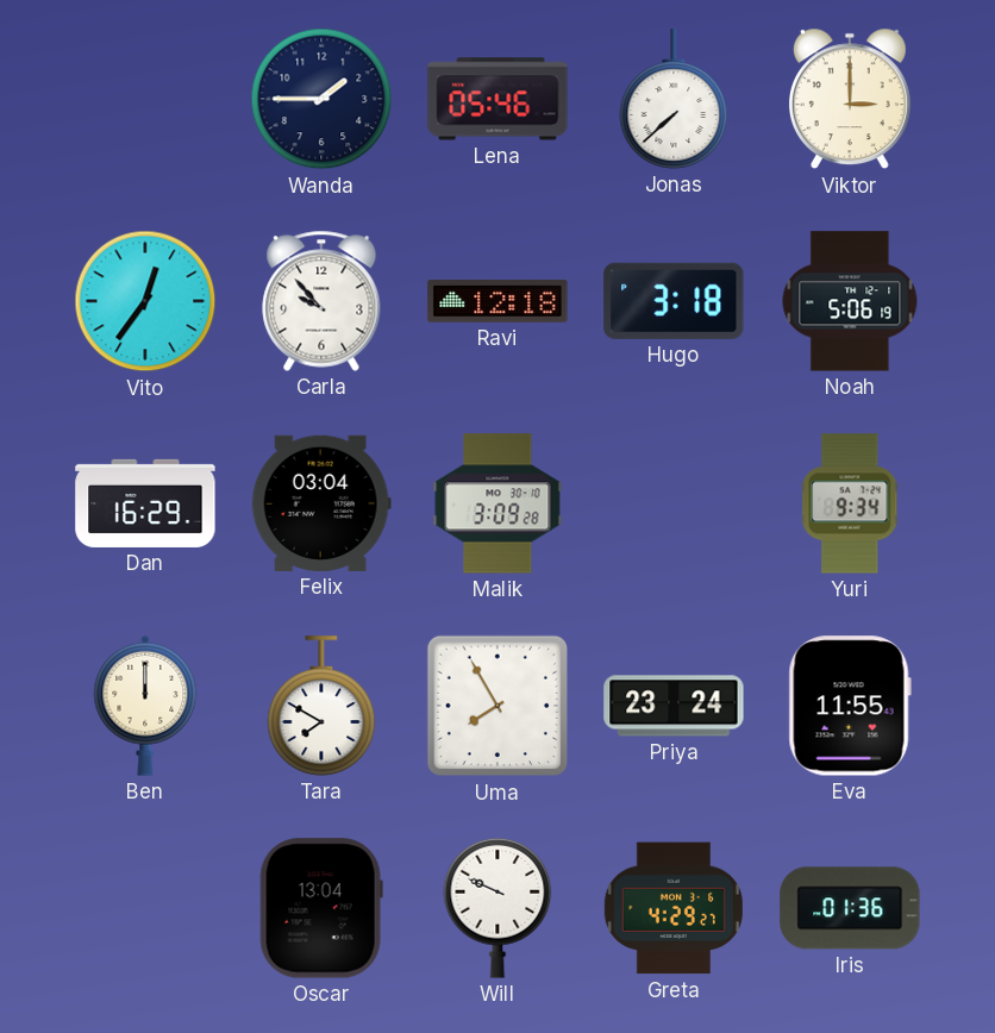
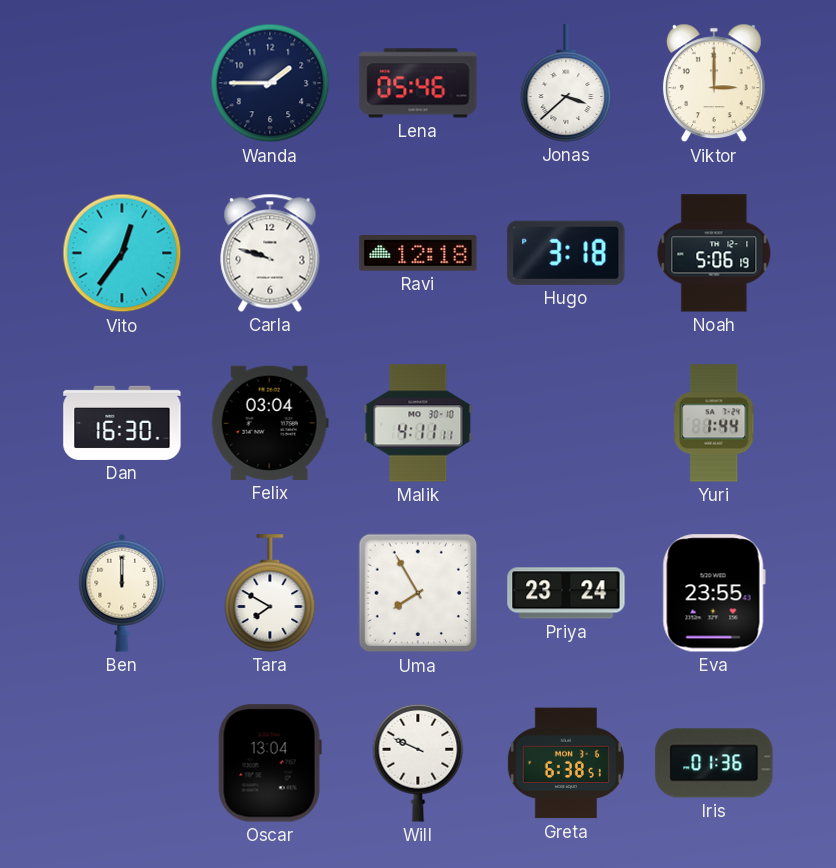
Jonas: 7:38 -> 3:38
Carla: 9:53 -> 9:48
Dan: 16:29 -> 16:30
Malik: 3:09 -> 4:11
Yuri: 9:34 -> 1:44
Eva: 11:55 -> 23:55
Greta: 4:29 -> 6:38
